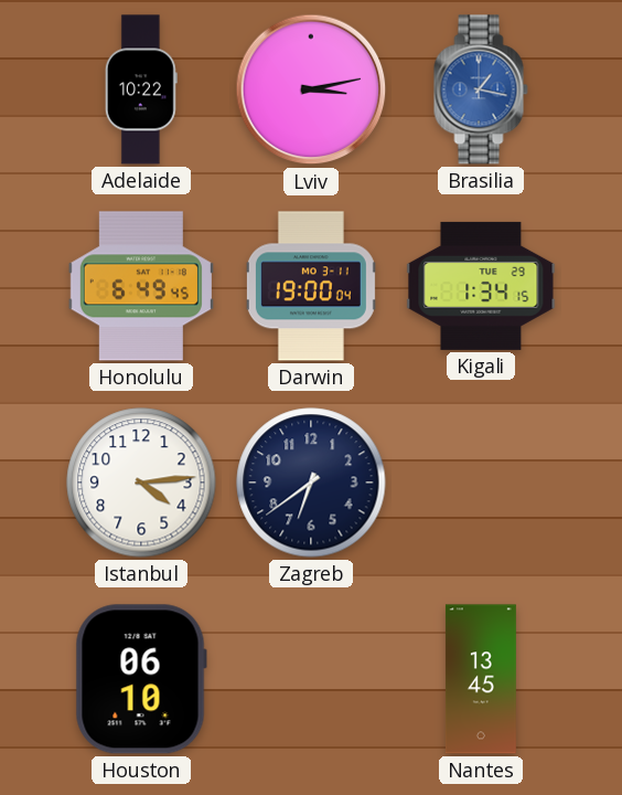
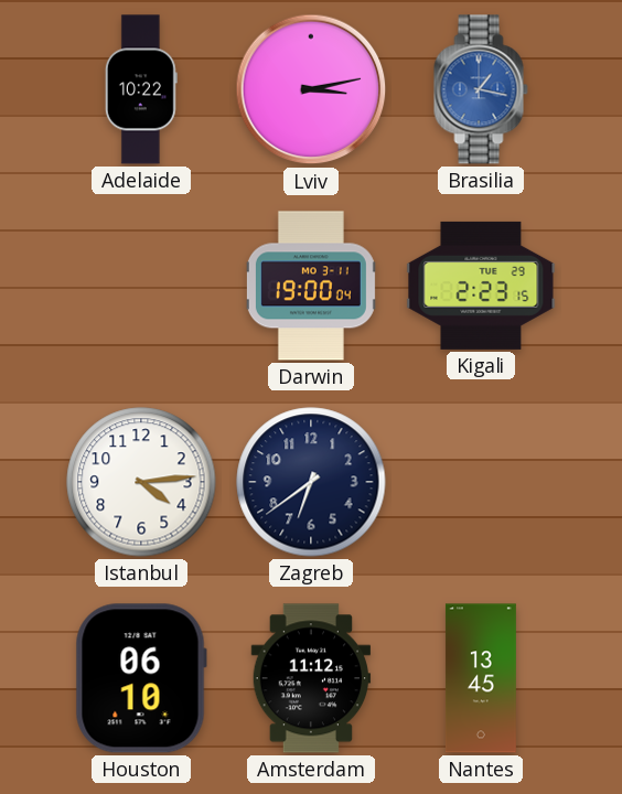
Honolulu: 6:49 -> none
Kigali: 1:34 -> 2:23
Amsterdam: none -> 11:12
